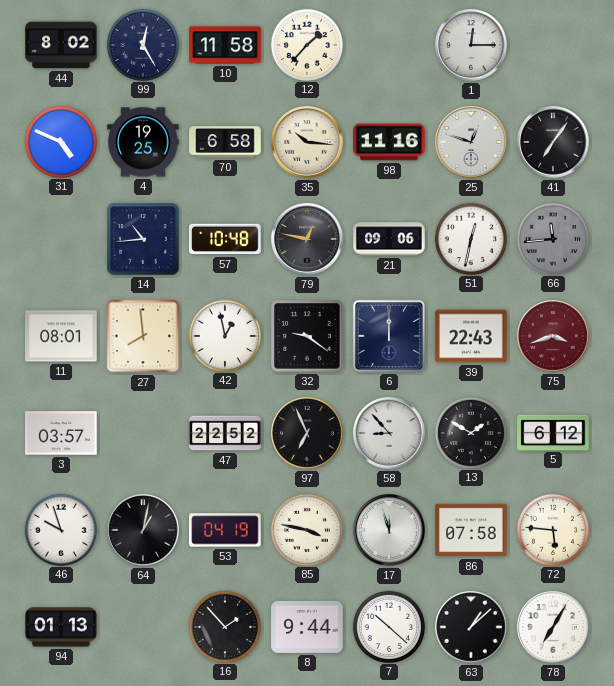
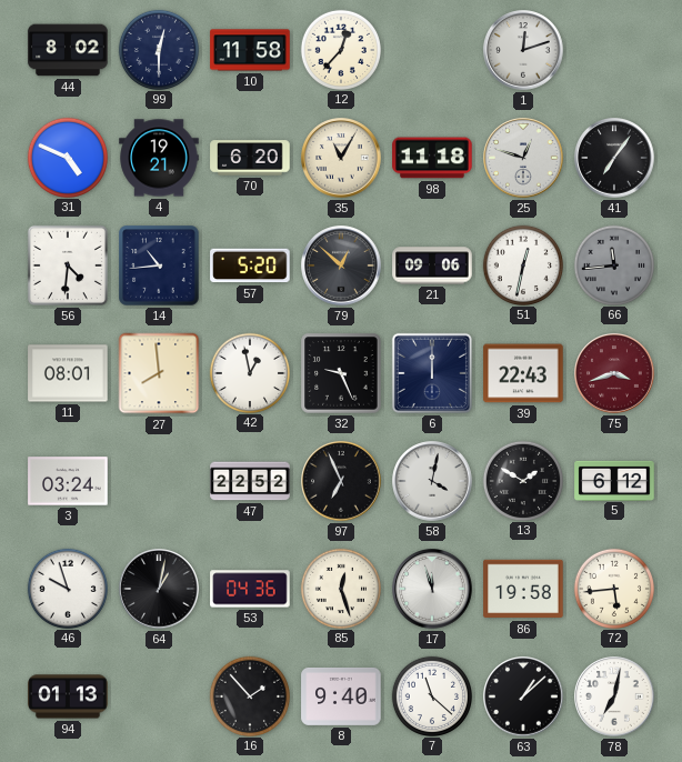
99: 12:25 -> 12:30
12: 1:37 -> 12:37
1: 12:15 -> 12:12
4: 19:25 -> 19:21
70: 6:58 -> 6:20
35: 10:16 -> 11:05
98: 11:16 -> 11:18
56: none -> 4:31
57: 10:48 -> 5:20
79: 12:47 -> 12:52
32: 9:21 -> 9:26
3: 03:57 -> 03:24
58: 8:53 -> 4:02
53: 04:19 -> 04:36
85: 3:47 -> 12:27
86: 07:58 -> 19:58
72: 5:46 -> 5:44
8: 9:44 -> 9:40
7: 10:22 -> 11:22
78: 7:05 -> 7:02
